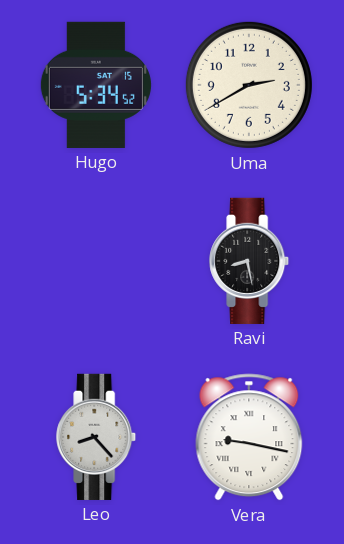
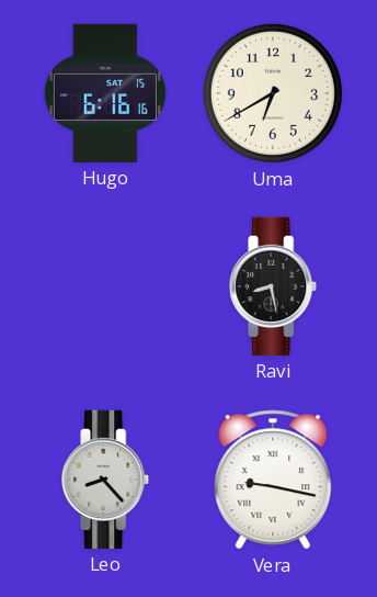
Hugo: 5:34 -> 6:16
Uma: 2:40 -> 6:40
